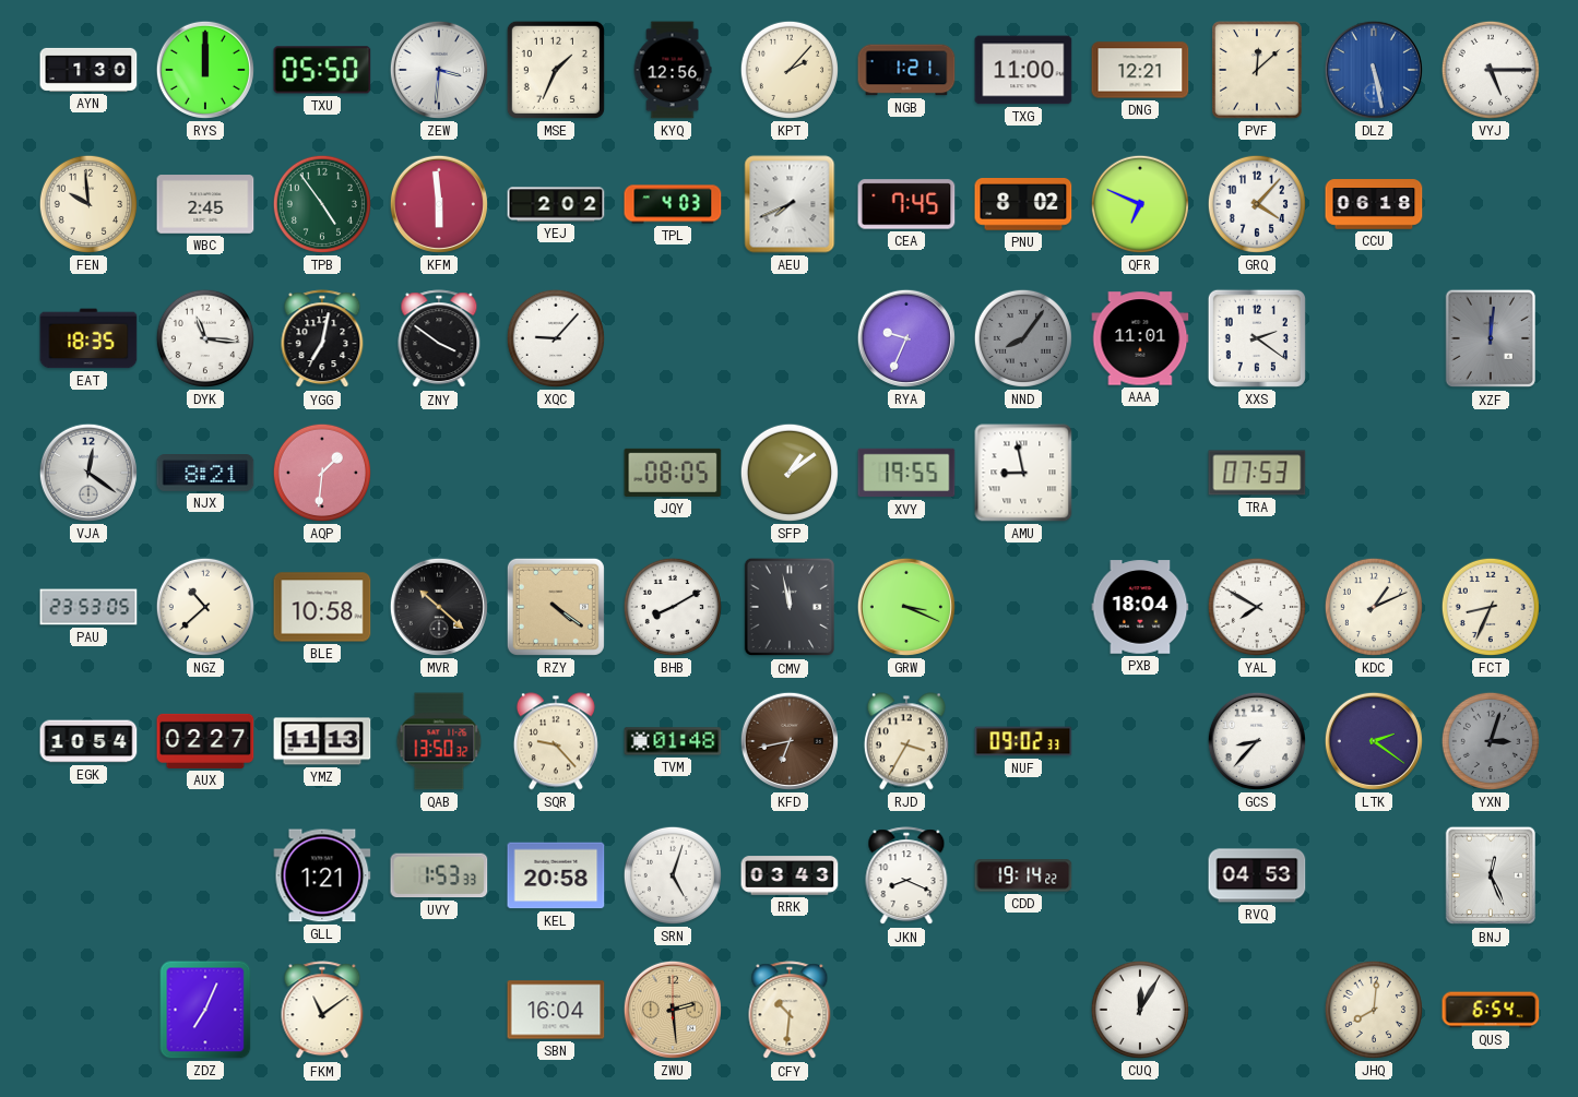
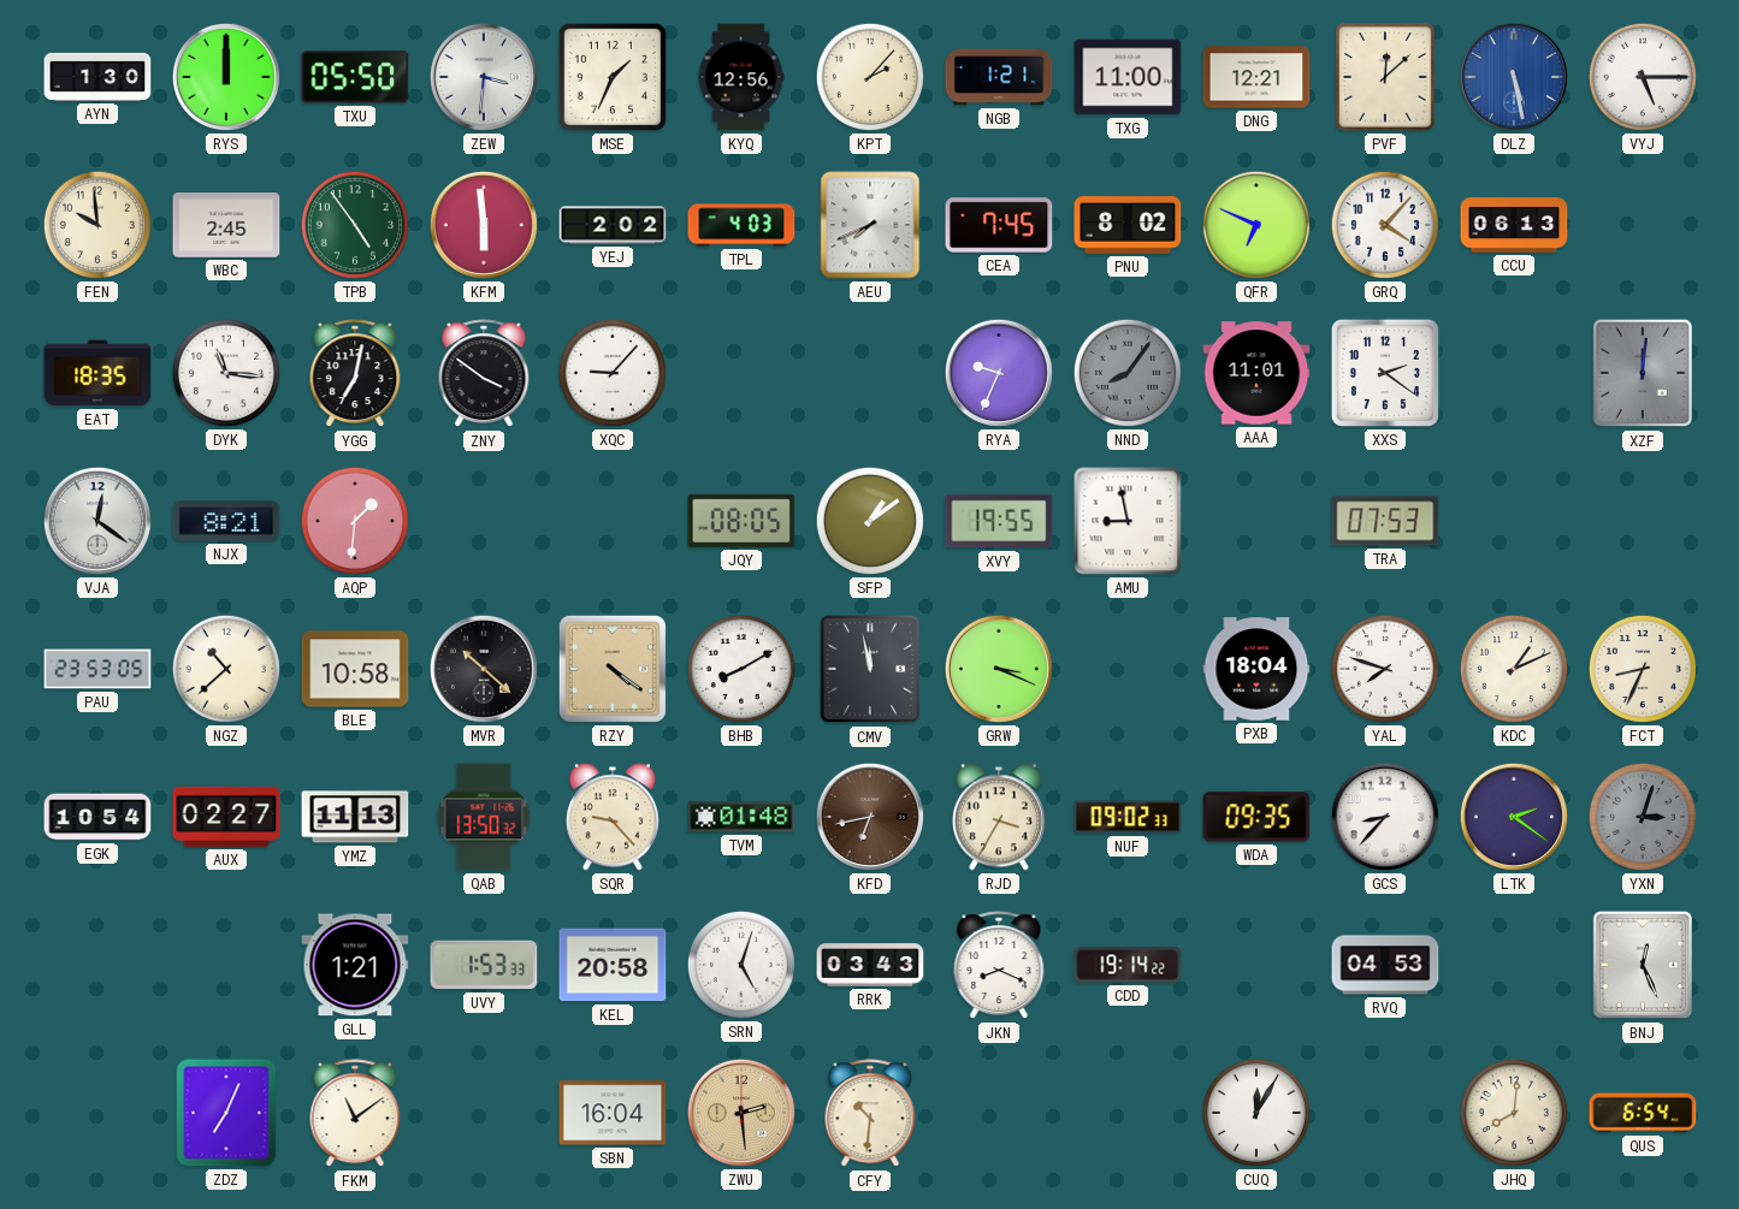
CCU: 06:18 -> 06:13
YAL: 7:50 -> 7:48
WDA: none -> 09:35
